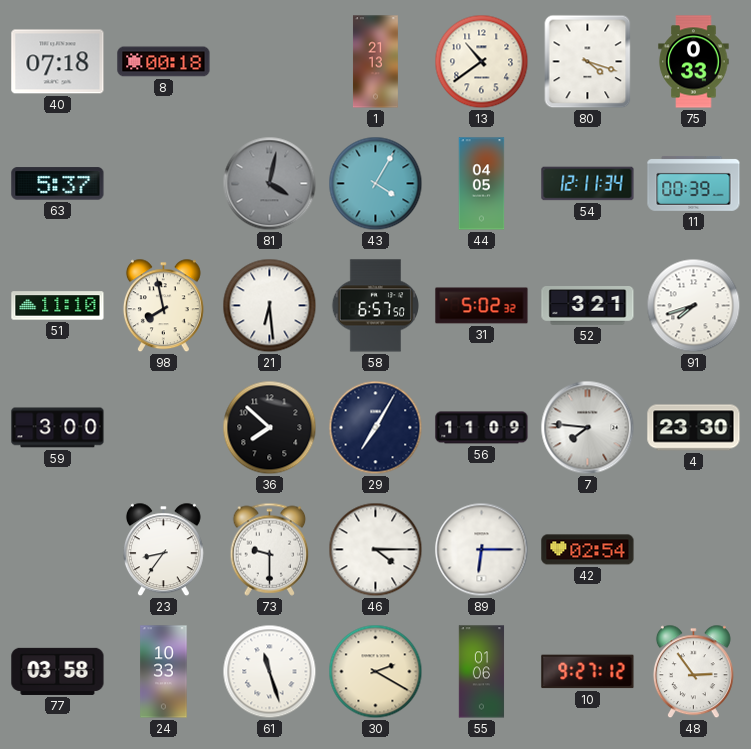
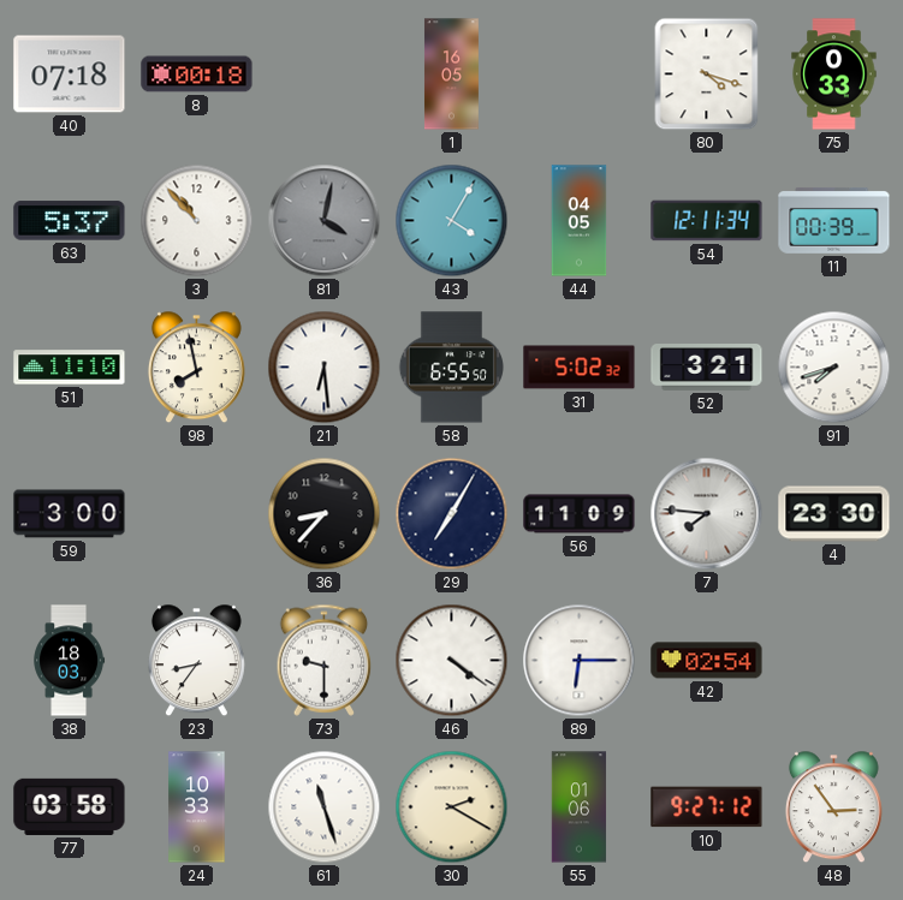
1: 21:13 -> 16:05
13: 10:39 -> none
3: none -> 10:53
58: 6:57 -> 6:55
36: 7:52 -> 8:37
38: none -> 18:03
46: 4:15 -> 4:21
